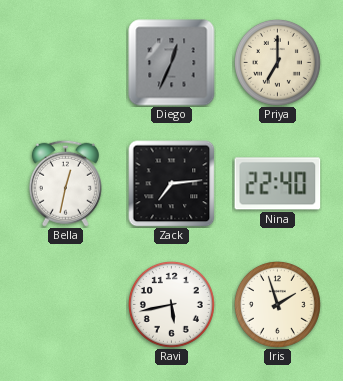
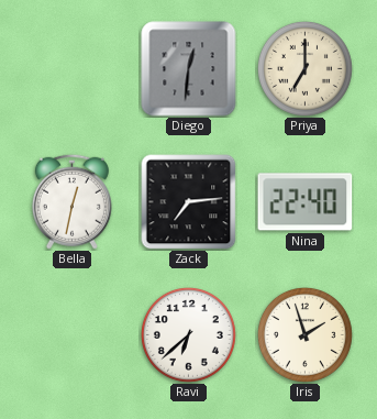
Diego: 12:34 -> 12:31
Ravi: 5:43 -> 6:38
